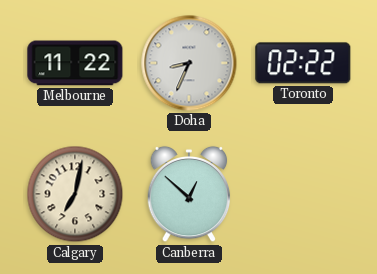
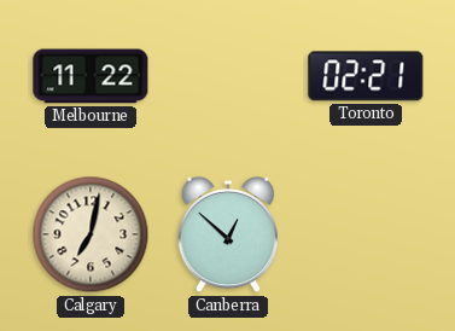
Doha: 8:34 -> none
Toronto: 02:22 -> 02:21
